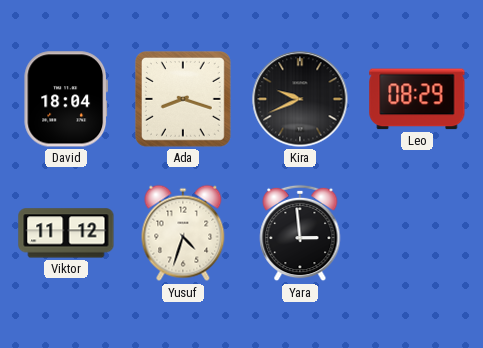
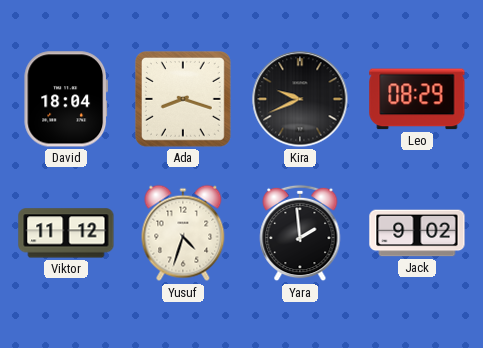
Yara: 2:59 -> 1:59
Jack: none -> 9:02
